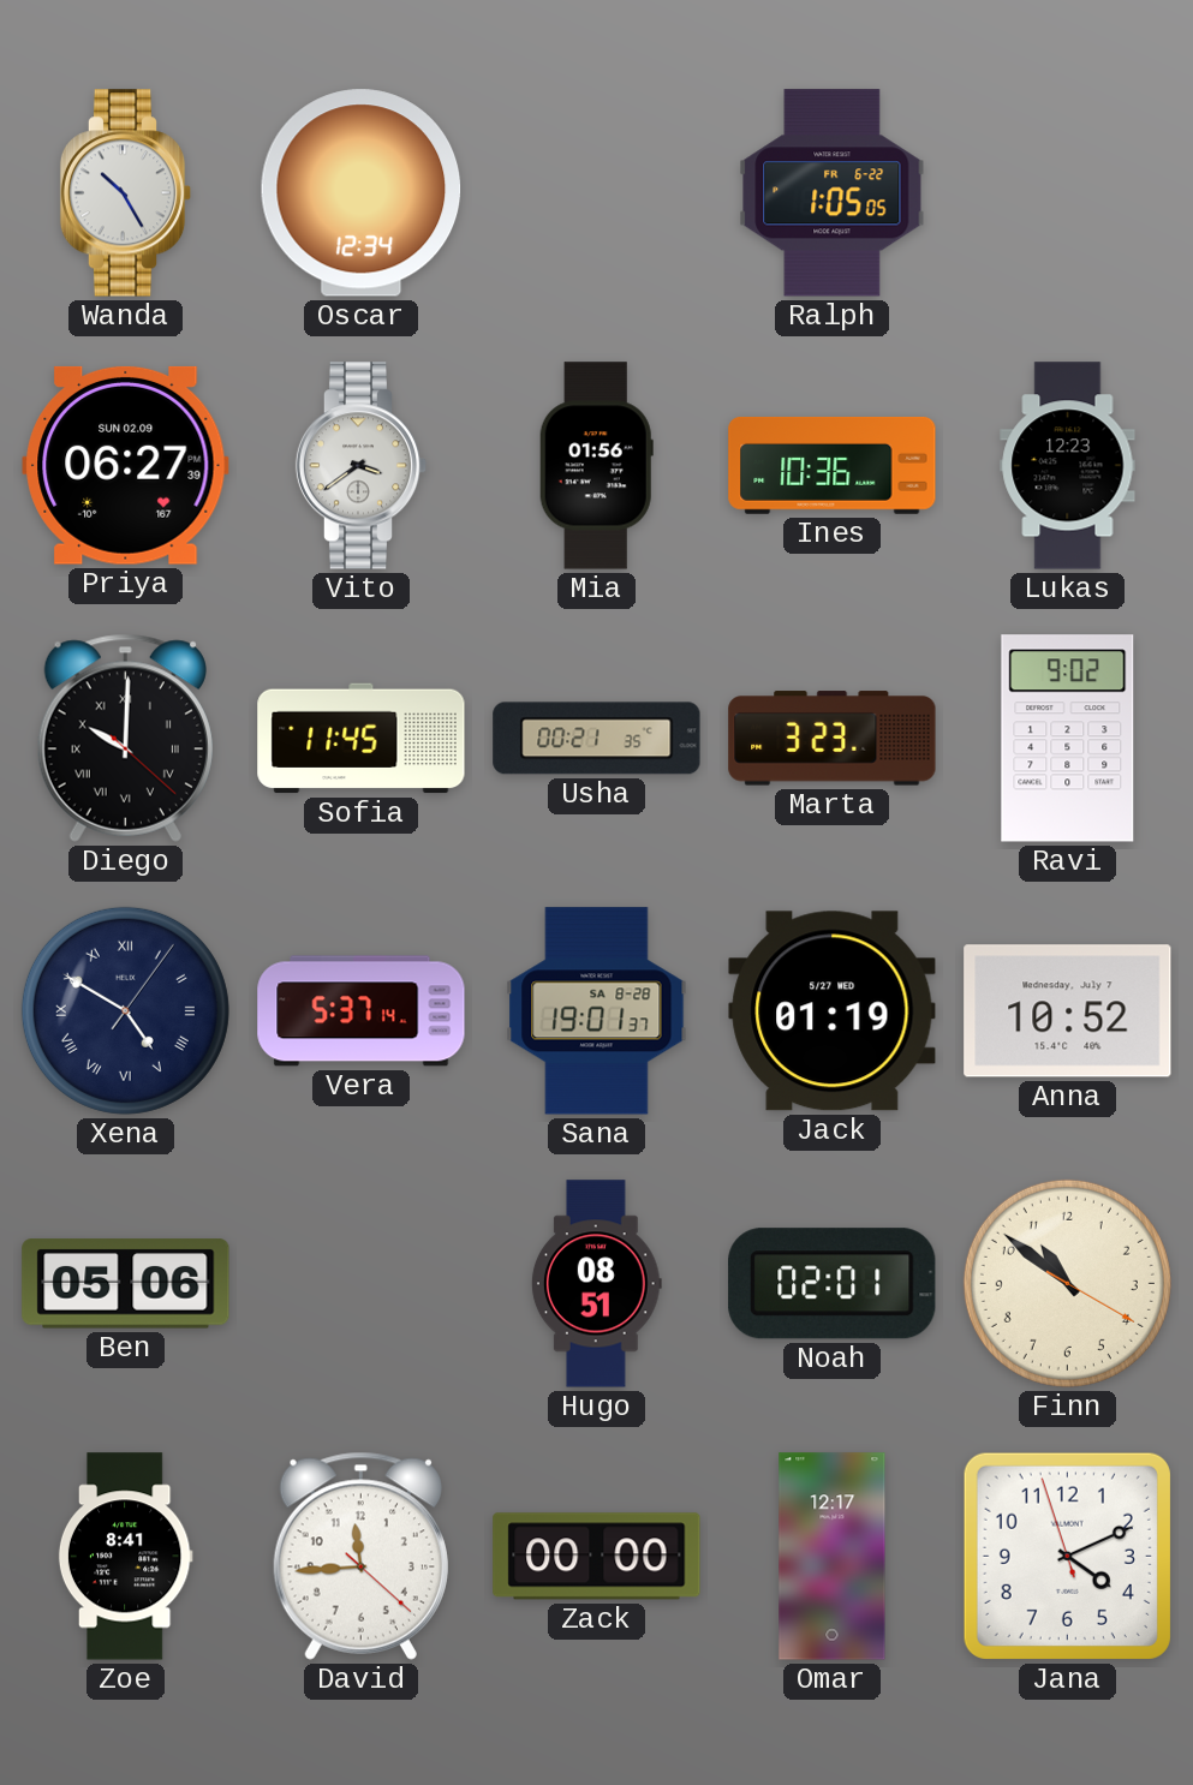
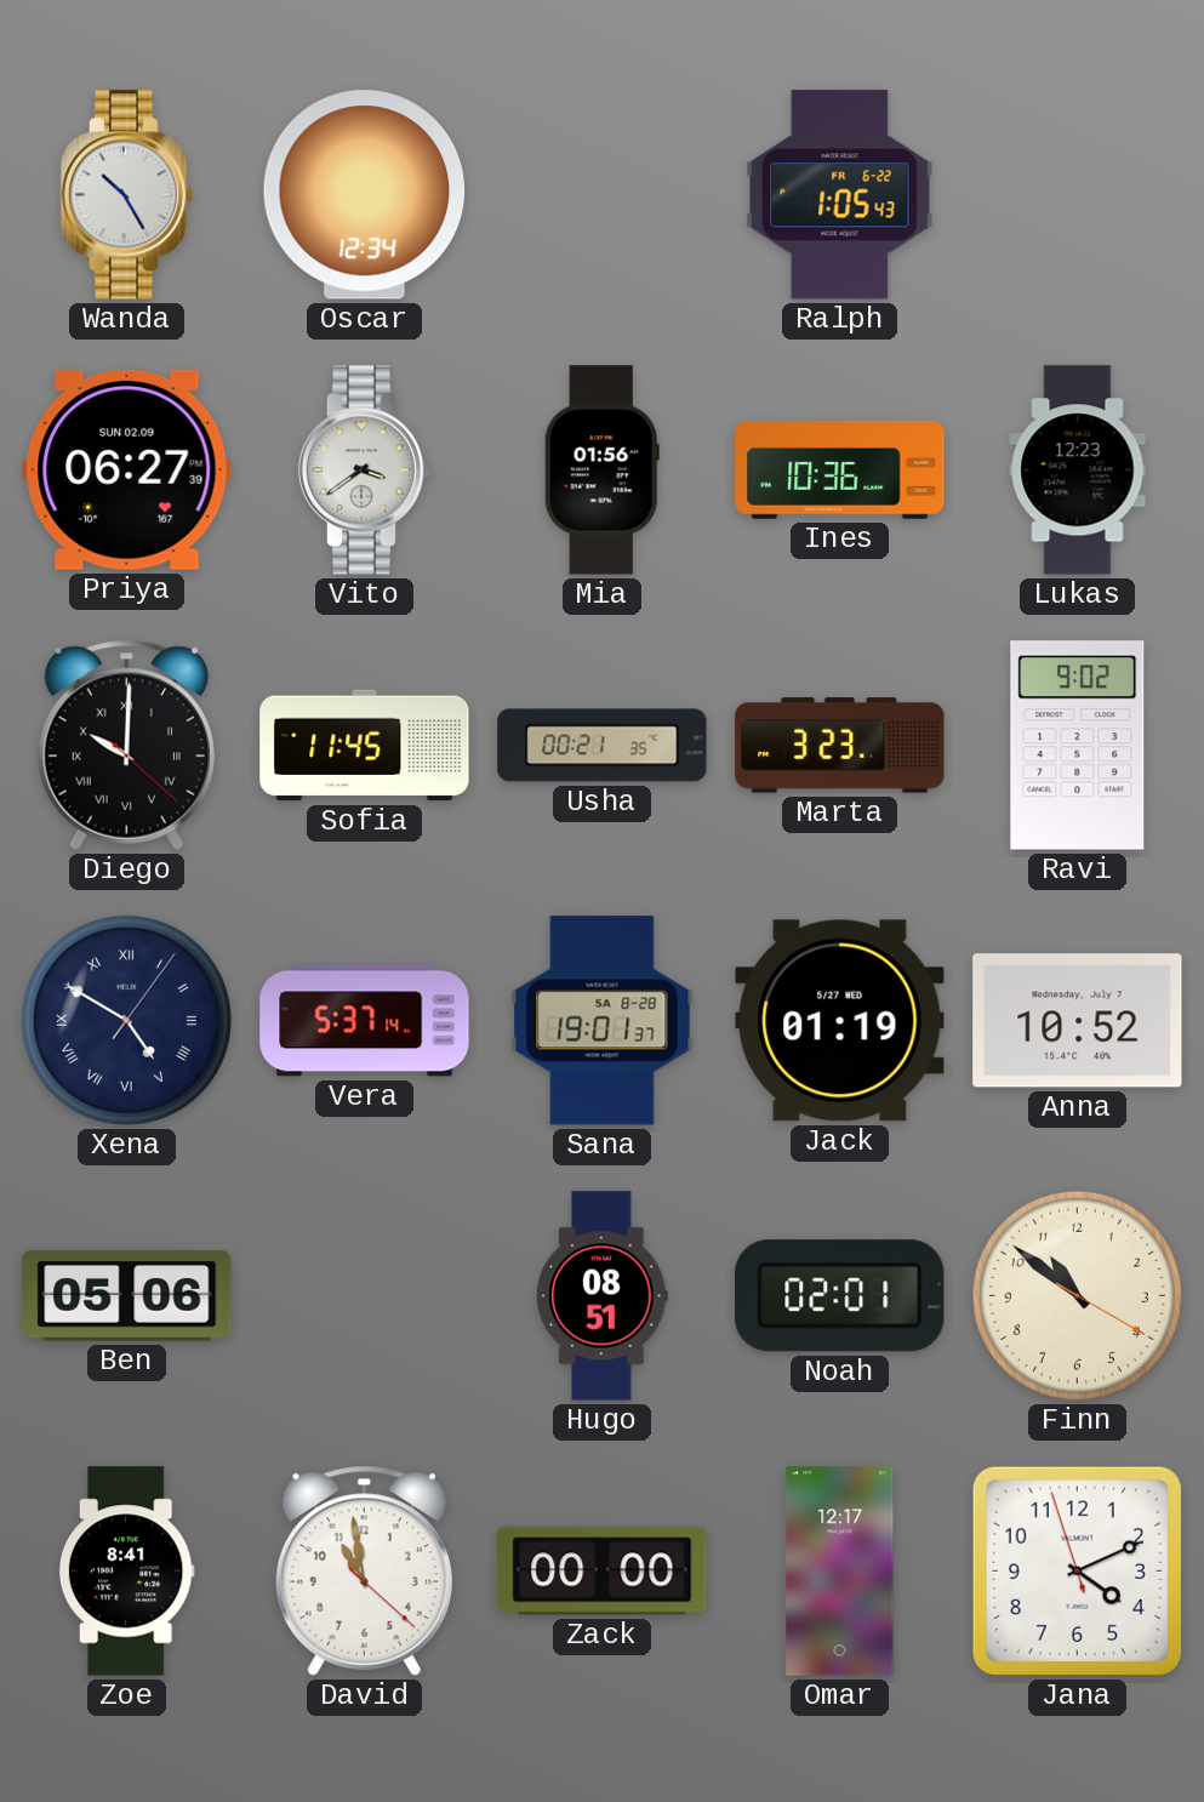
Ralph: 1:05:05 -> 1:05:43
David: 11:44 -> 10:58
